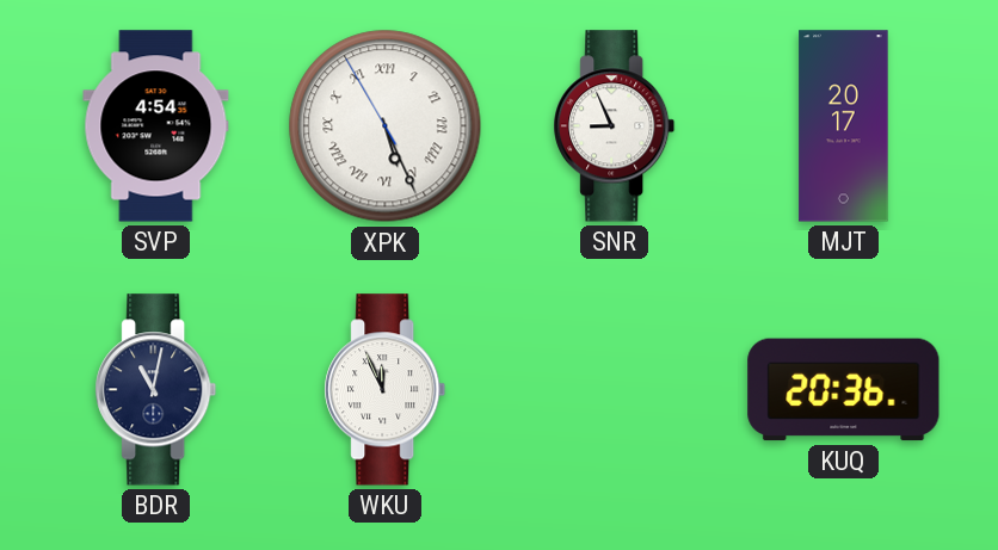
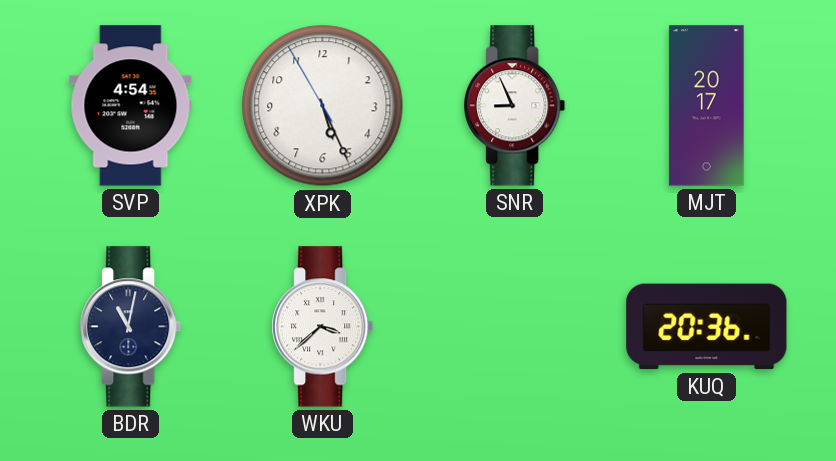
XPK numerals: Roman -> Arabic
WKU: 11:56 -> 3:38
